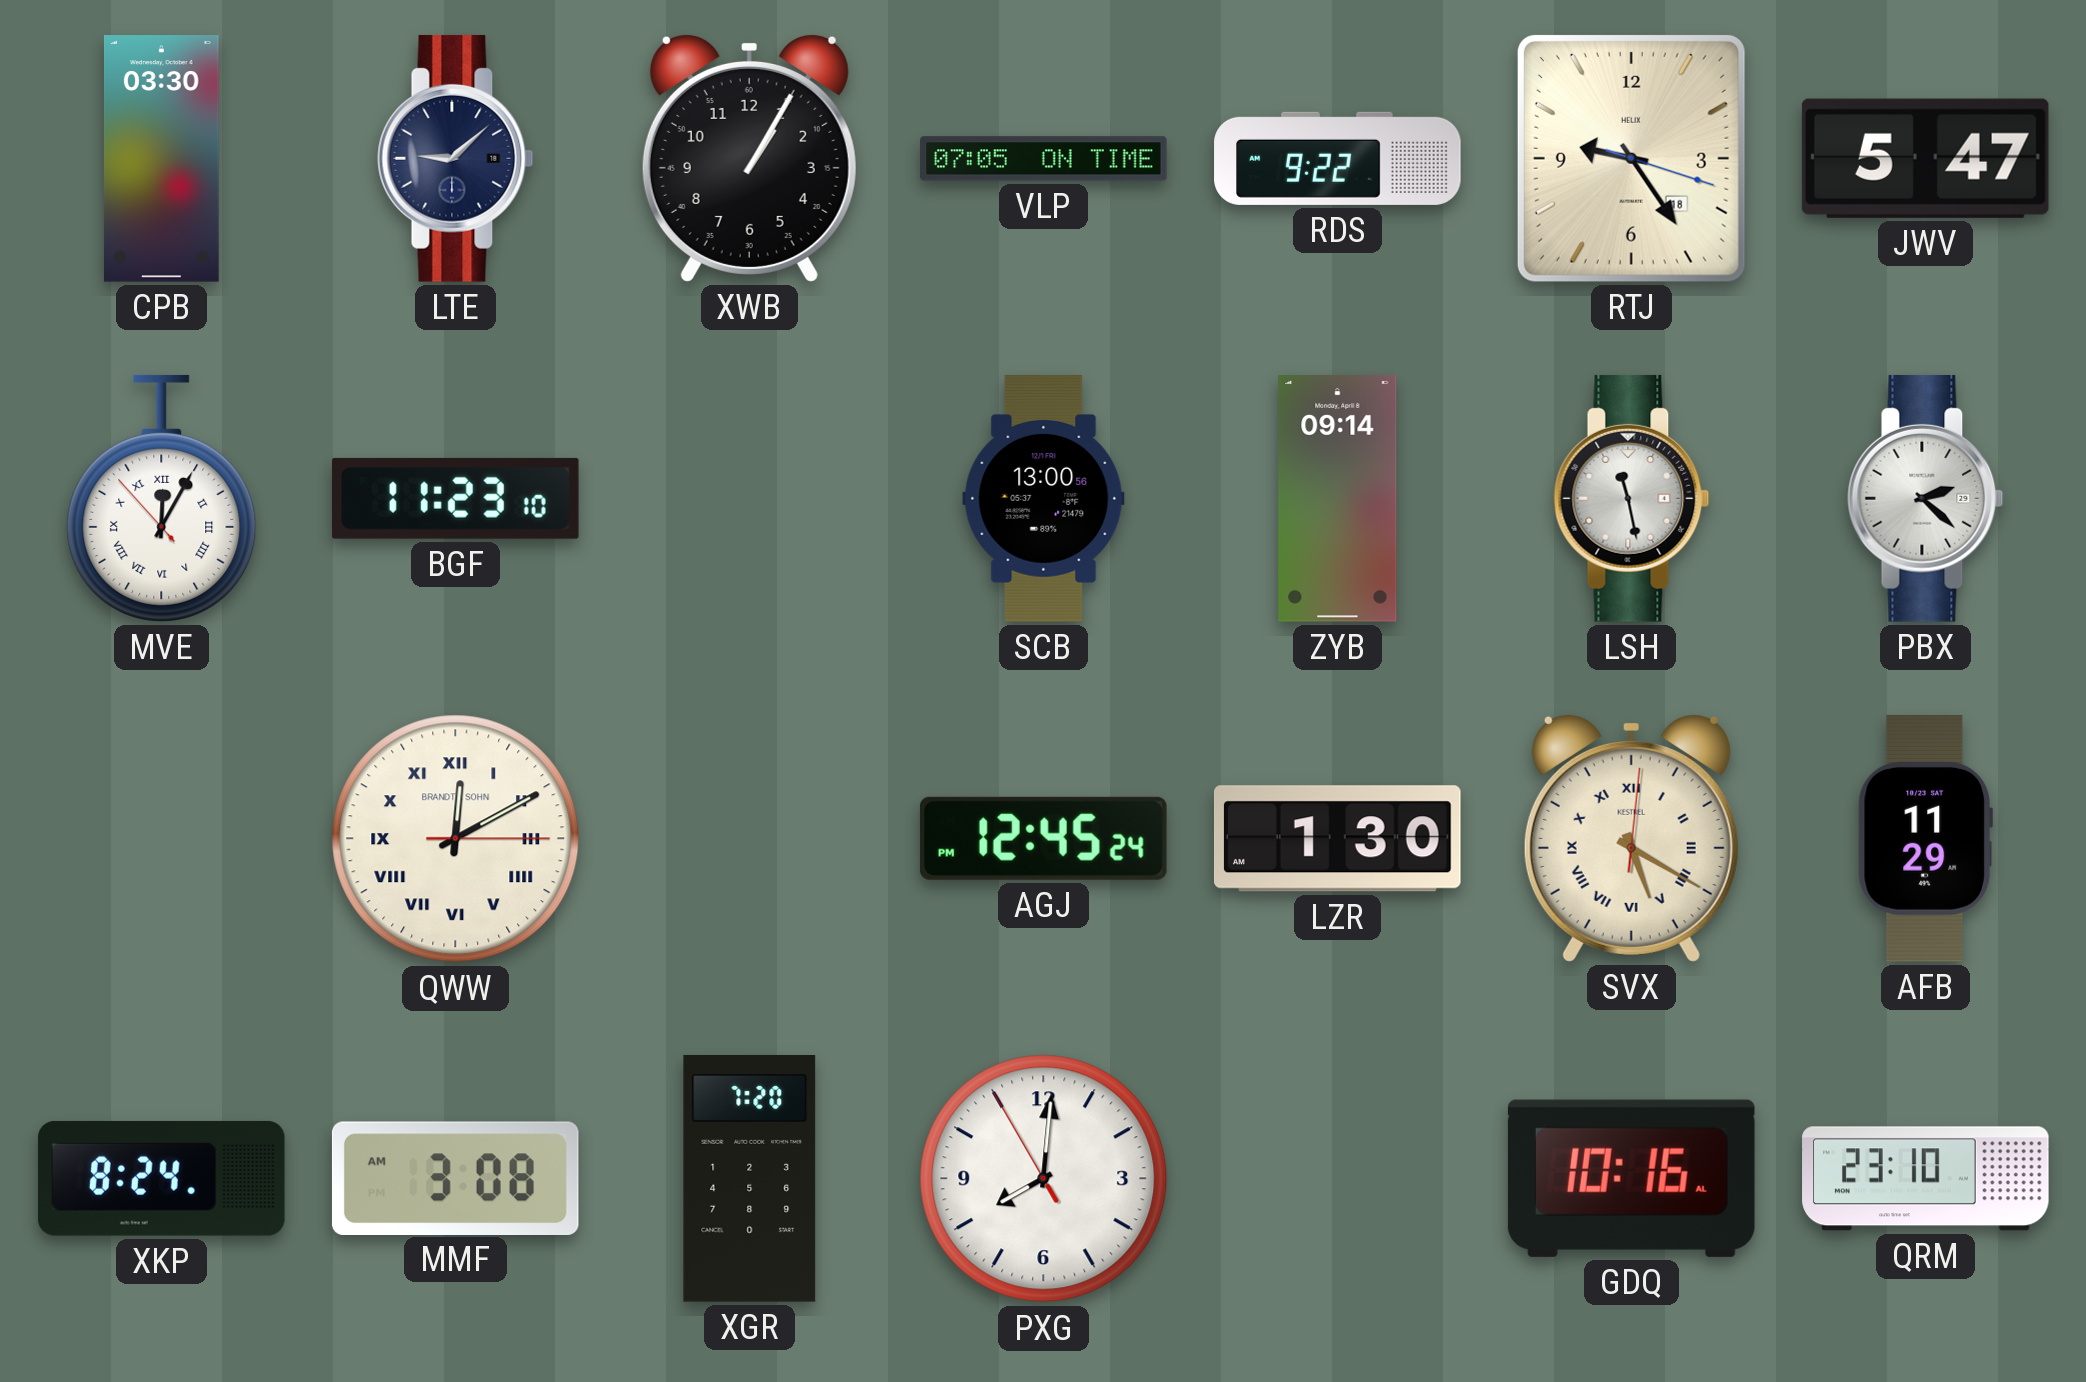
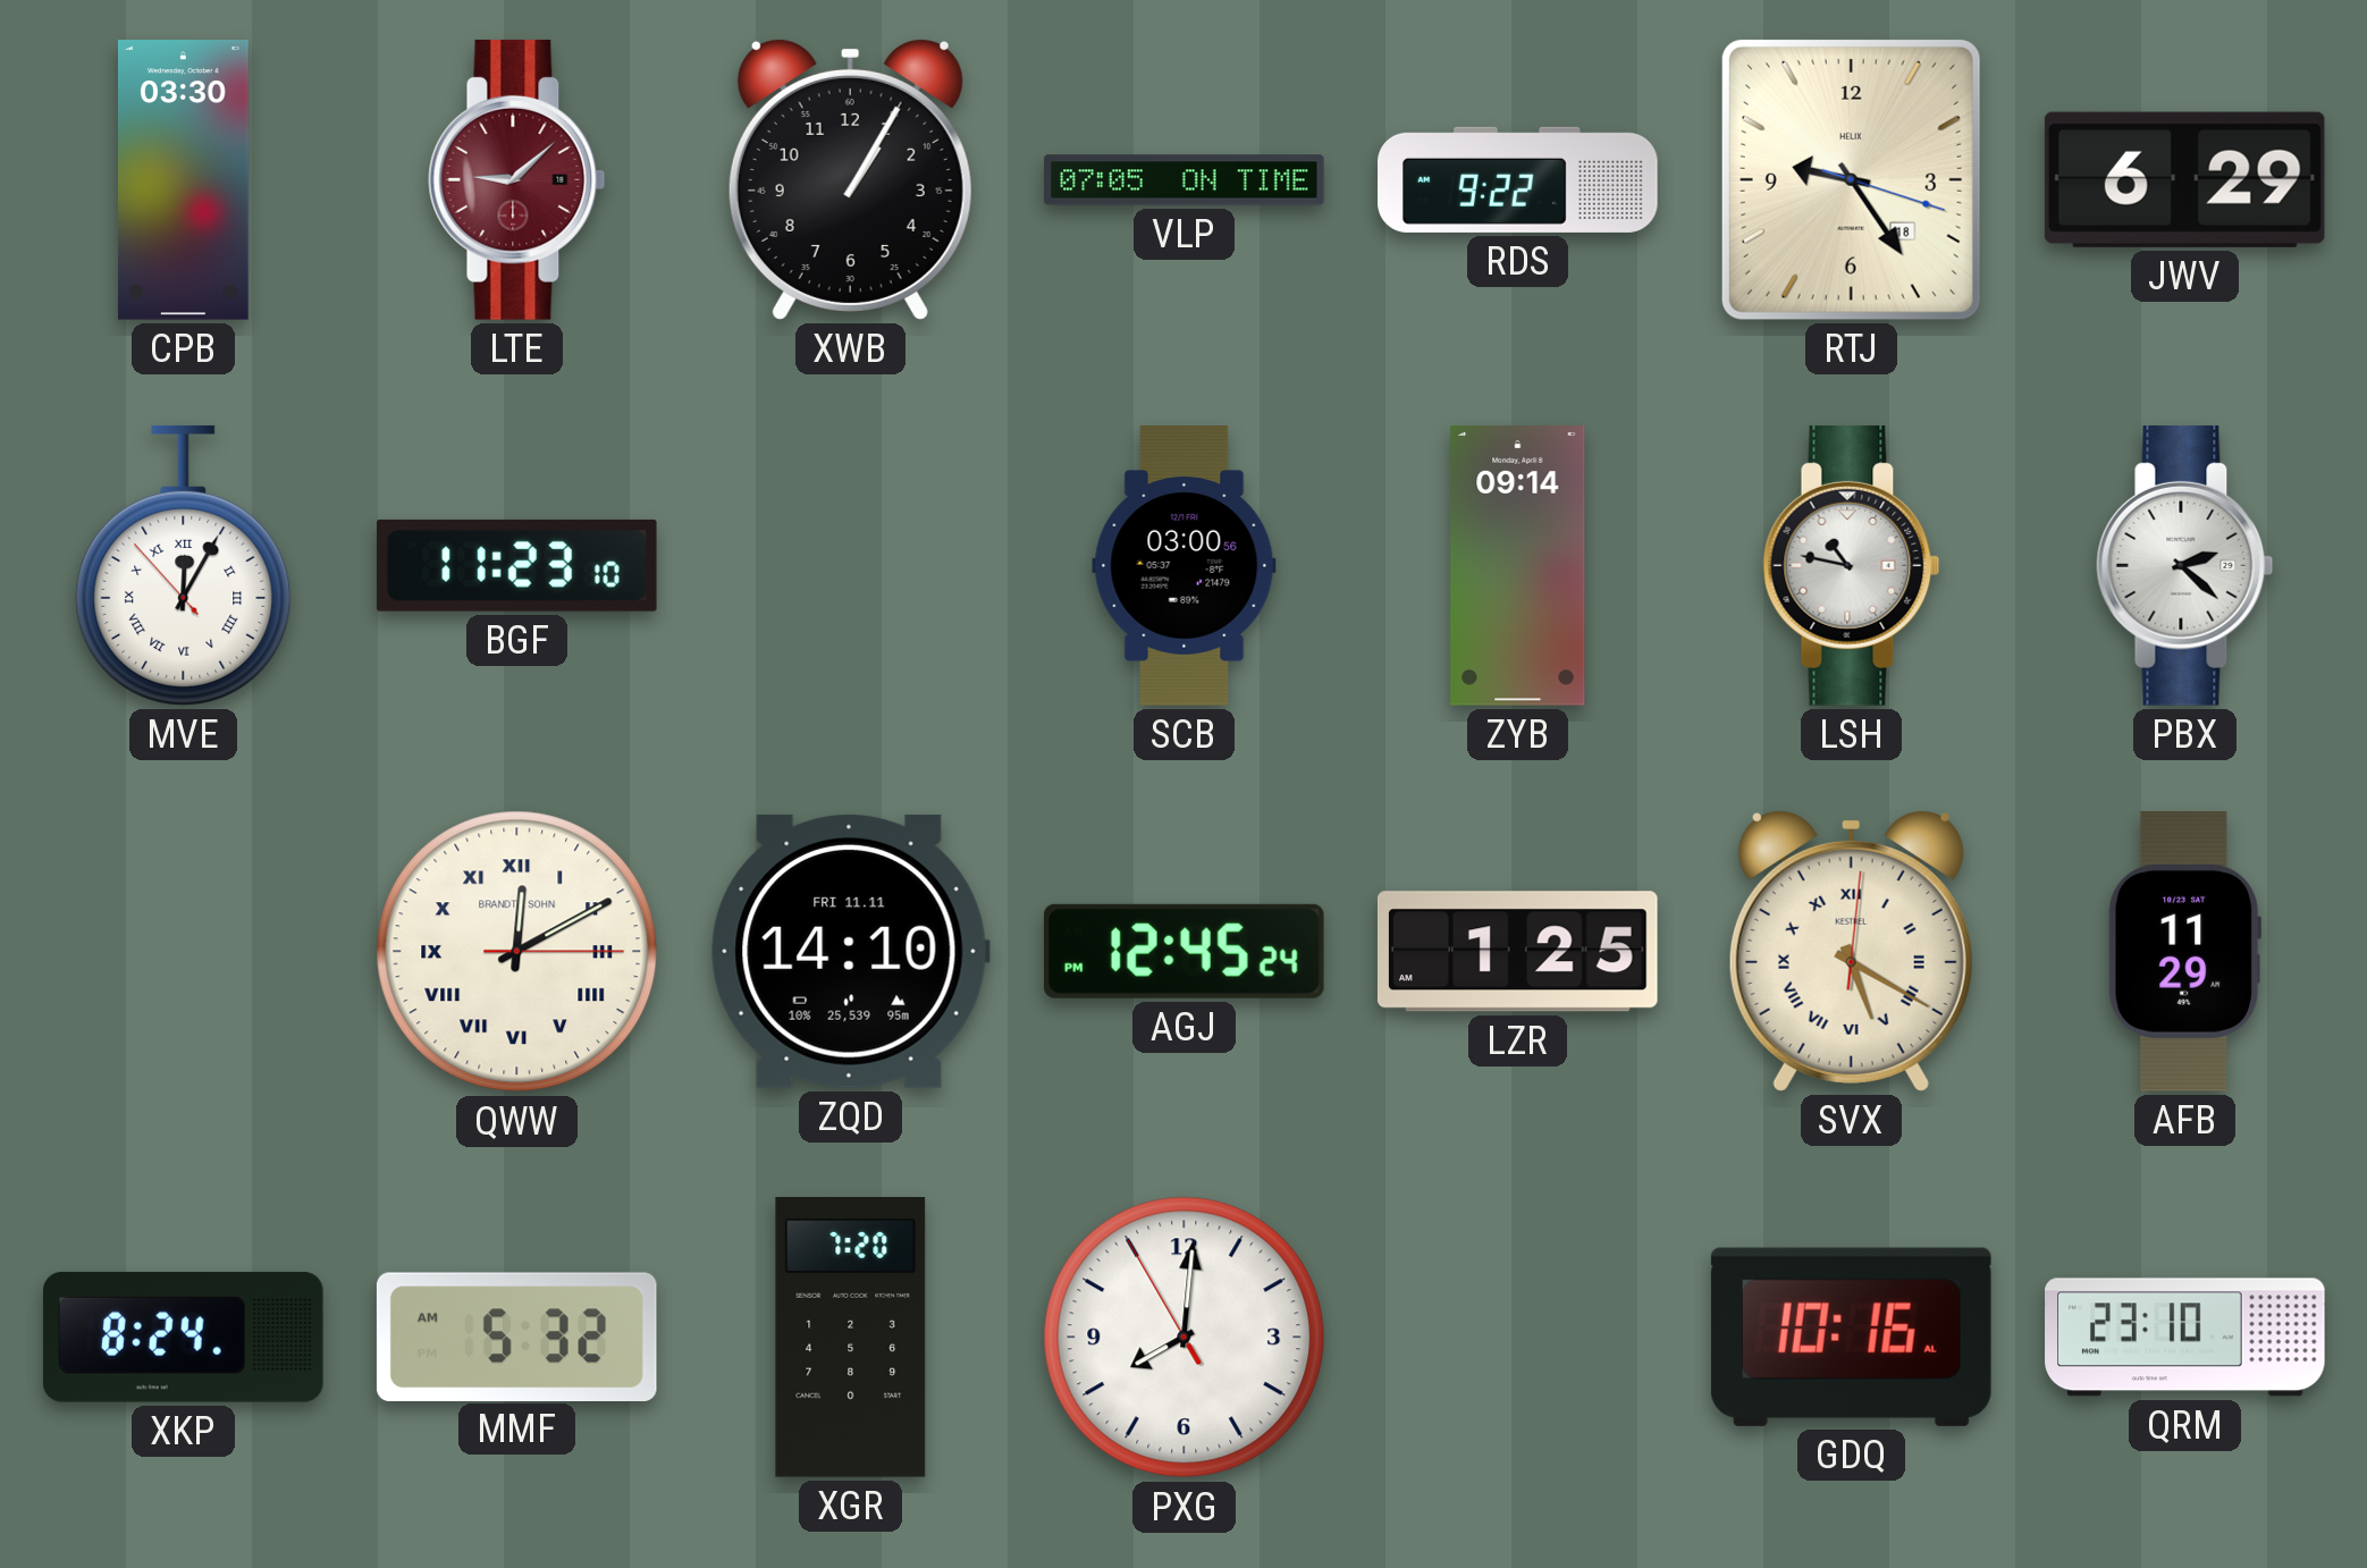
LTE dial: navy -> burgundy
JWV: 5:47 -> 6:29
SCB: 13:00 -> 03:00
LSH: 11:28 -> 10:47
ZQD: none -> 14:10
LZR: 1:30 -> 1:25
MMF: 3:08 -> 5:32
